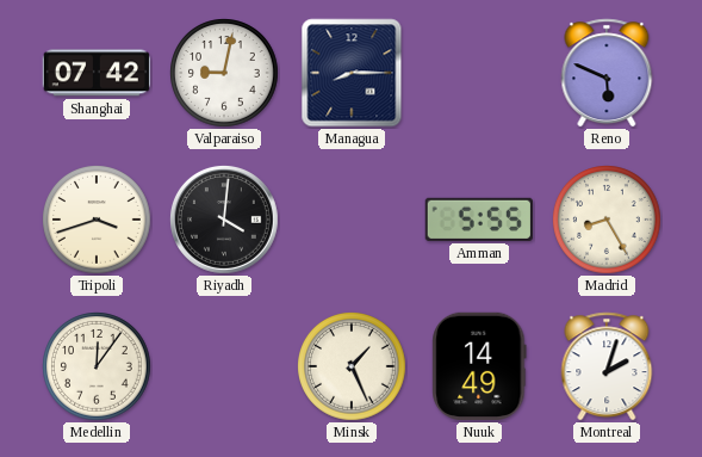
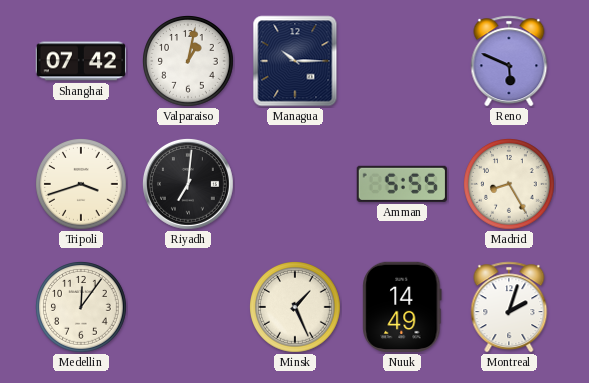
Valparaiso: 9:02 -> 1:02
Managua: 8:15 -> 10:15
Riyadh: 4:01 -> 7:01
